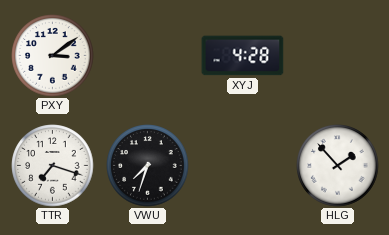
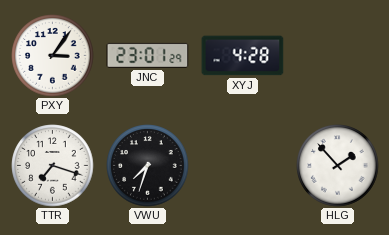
PXY: 3:09 -> 3:06
JNC: none -> 23:01
